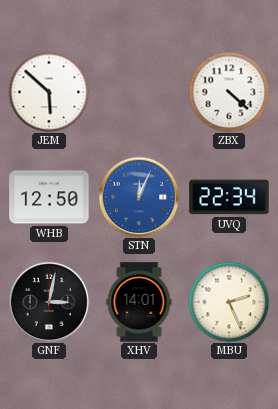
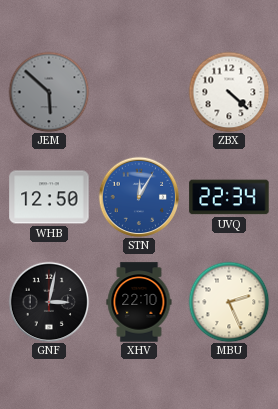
JEM dial: white -> grey
STN: 12:04 -> 12:05
XHV: 14:01 -> 22:10
